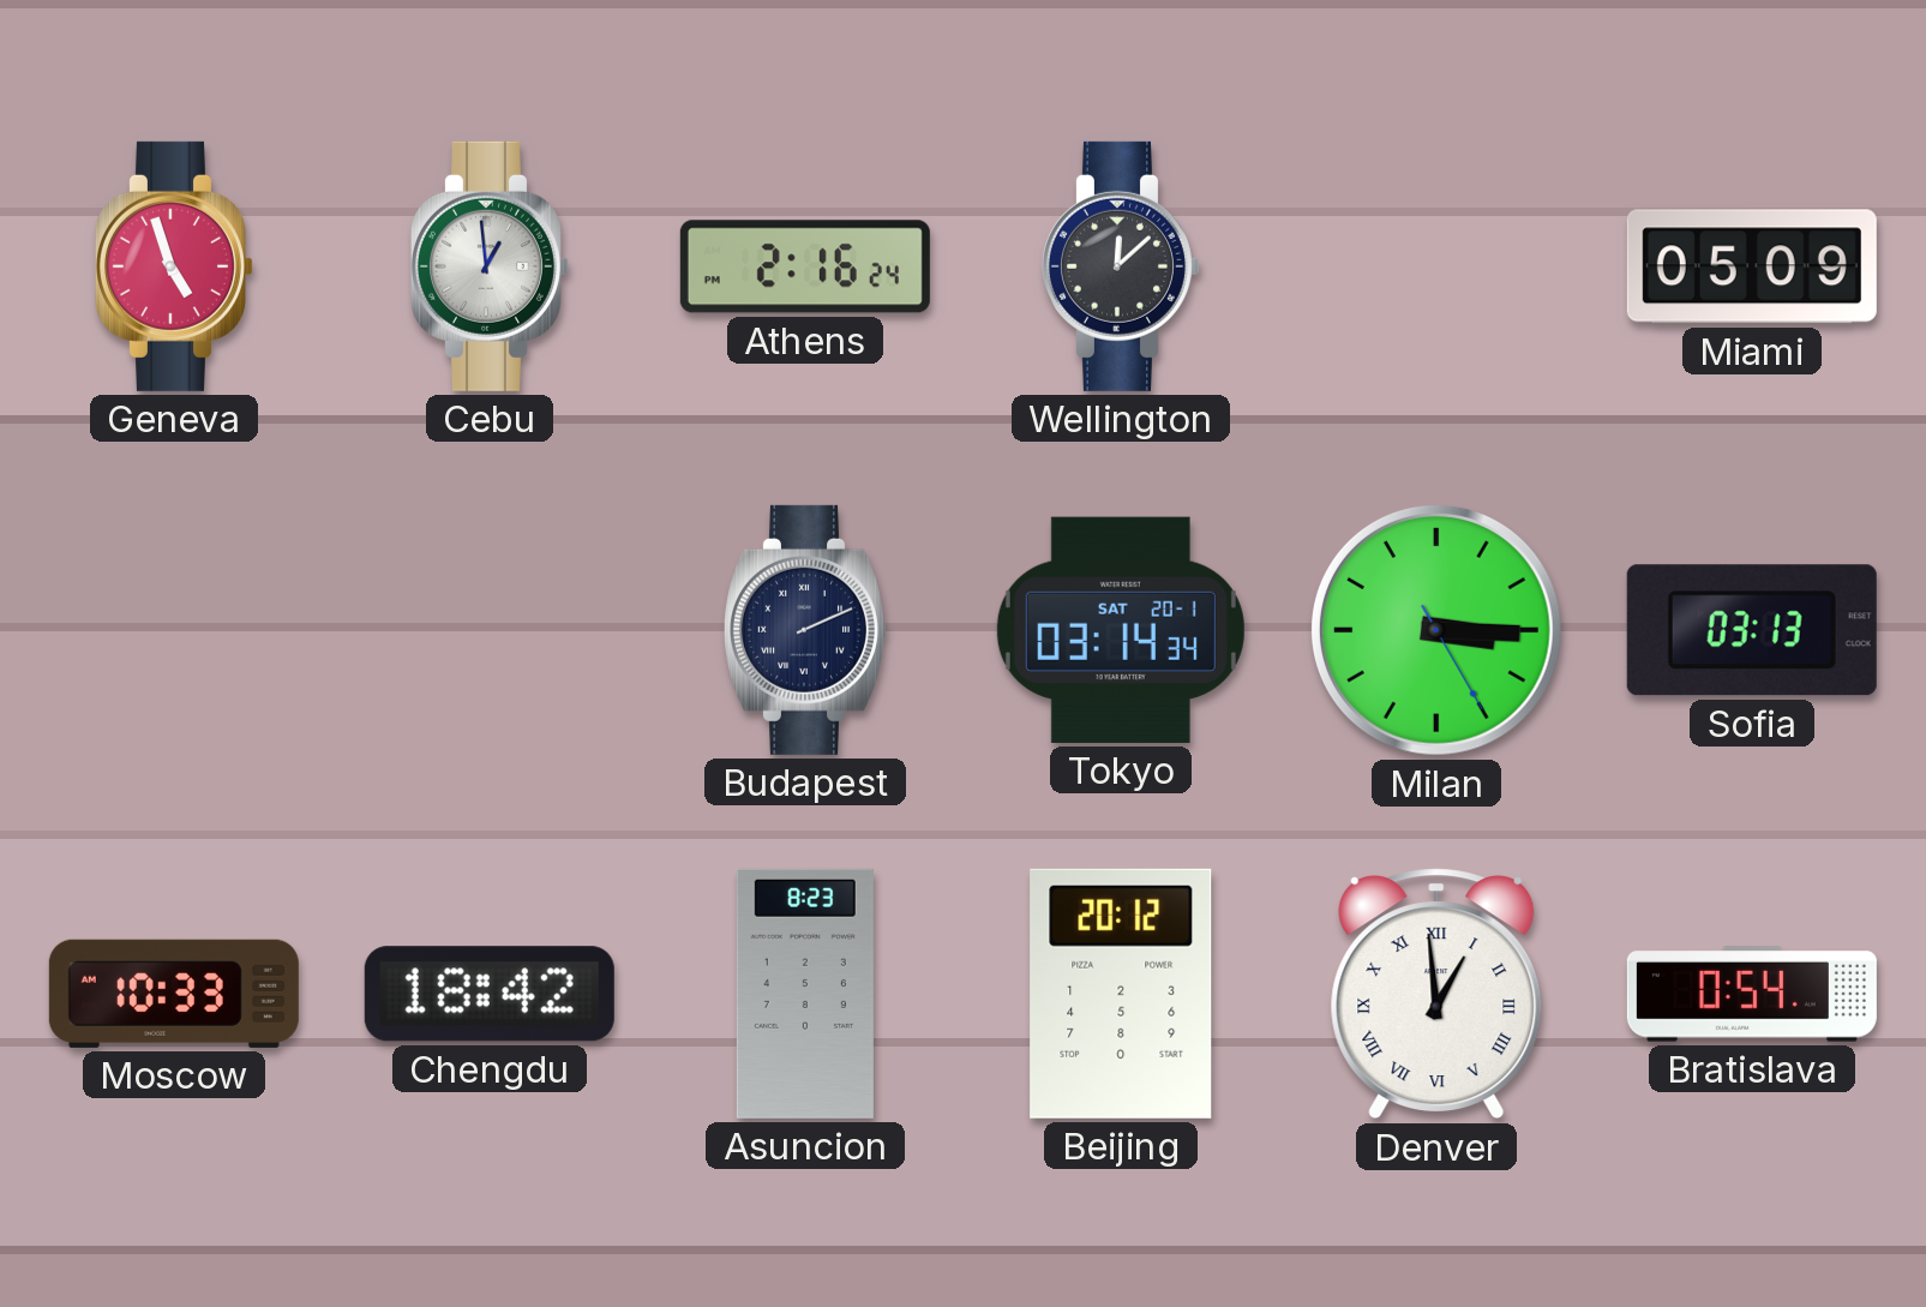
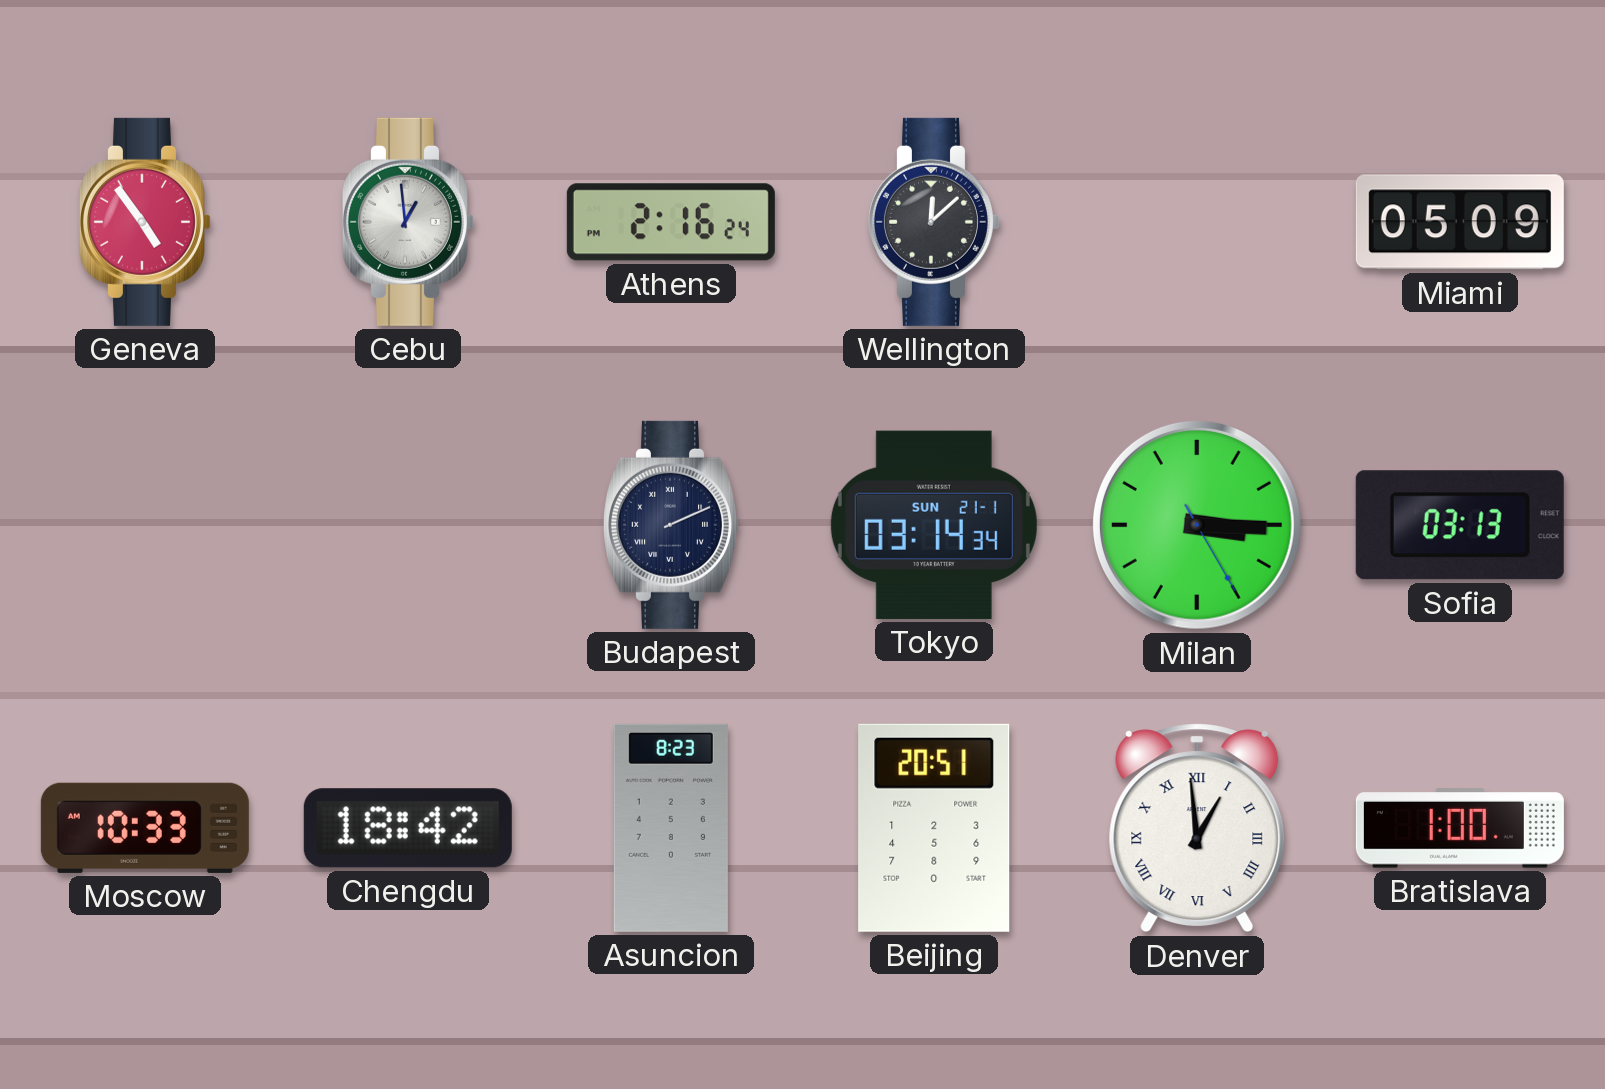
Geneva: 4:57 -> 4:54
Tokyo date: SAT 20-1 -> SUN 21-1
Beijing: 20:12 -> 20:51
Bratislava: 0:54 -> 1:00
